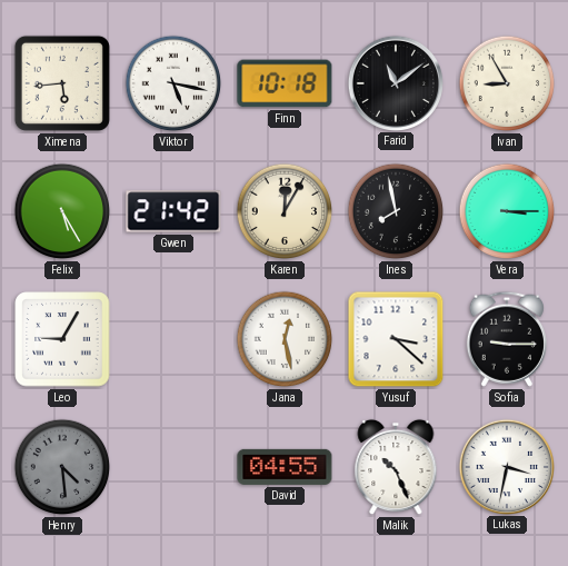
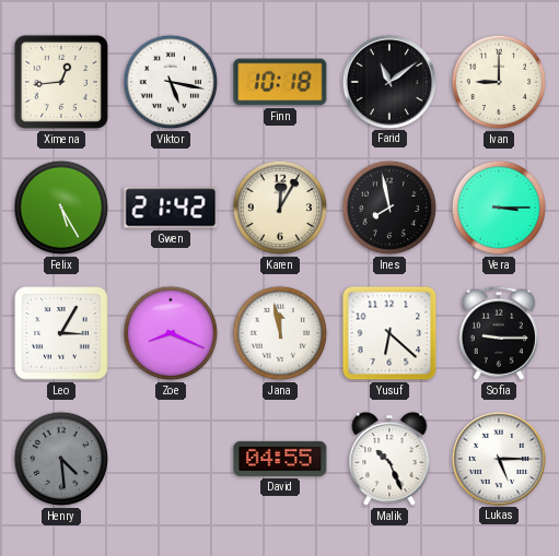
Ximena: 5:44 -> 12:44
Ivan: 8:55 -> 9:00
Leo: 9:05 -> 3:05
Zoe: none -> 8:19
Jana: 12:28 -> 11:58
Yusuf: 3:22 -> 6:22
Lukas: 3:32 -> 5:15
